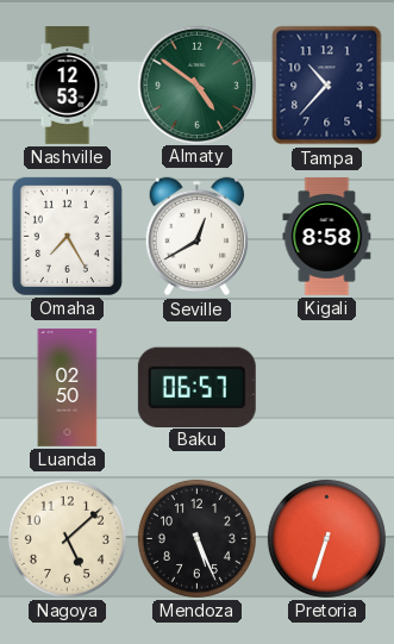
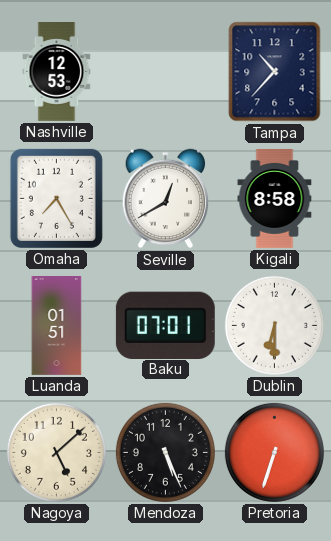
Almaty: 4:51 -> none
Luanda: 02:50 -> 01:51
Baku: 06:57 -> 07:01
Dublin: none -> 6:30
